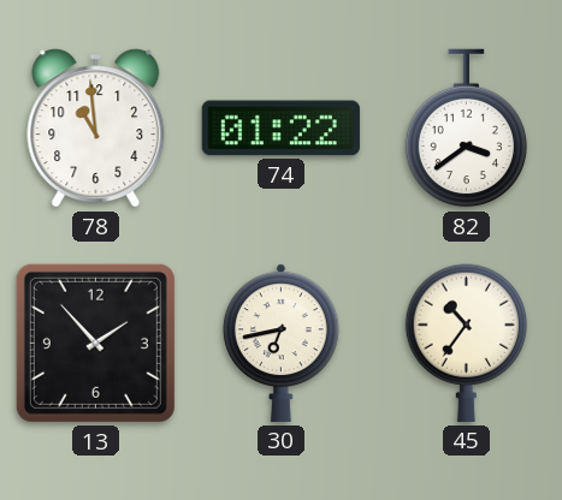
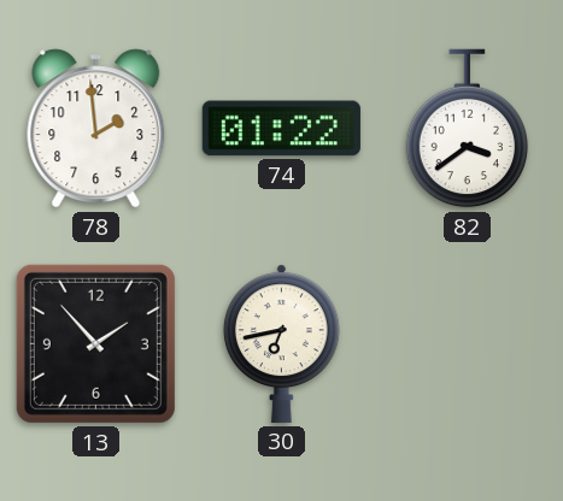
78: 10:59 -> 1:59
45: 10:36 -> none
